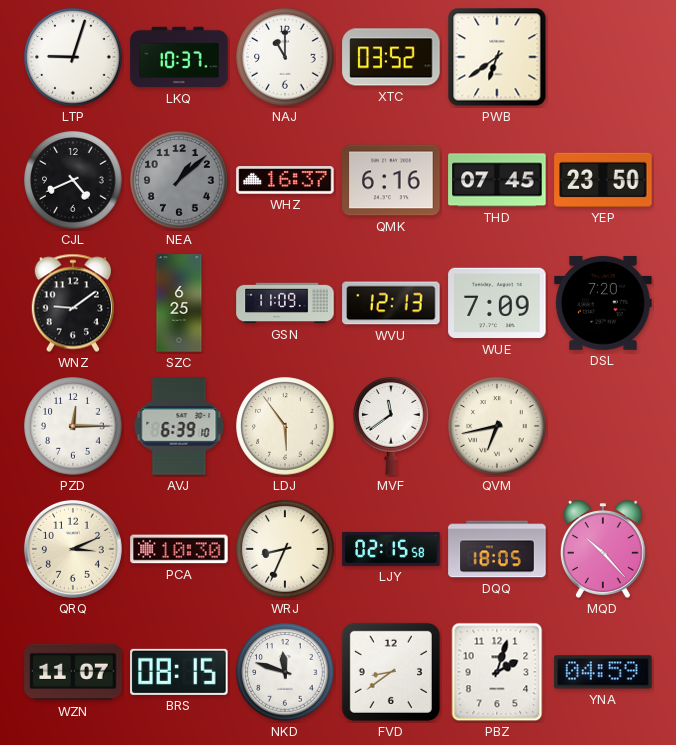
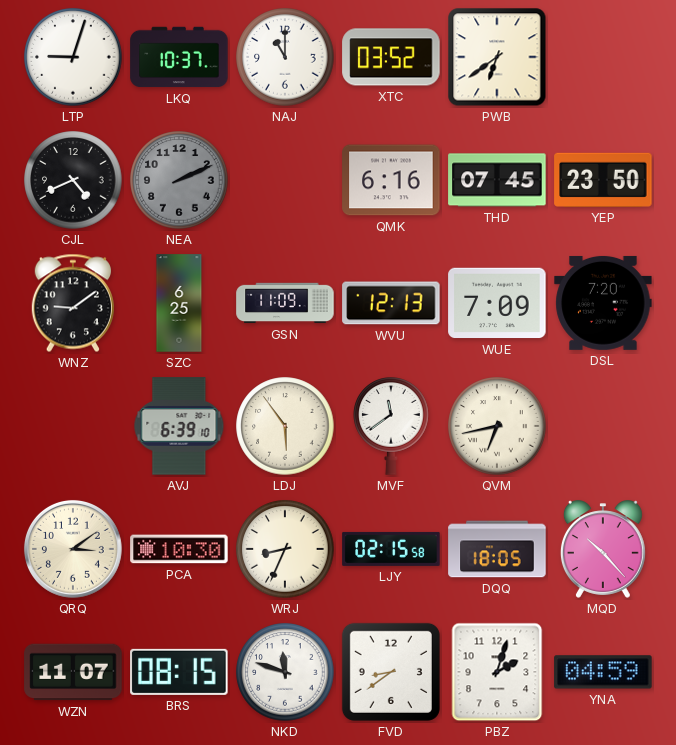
NEA: 1:08 -> 2:11
WHZ: 16:37 -> none
PZD: 12:15 -> none
QRQ: 3:11 -> 3:09
